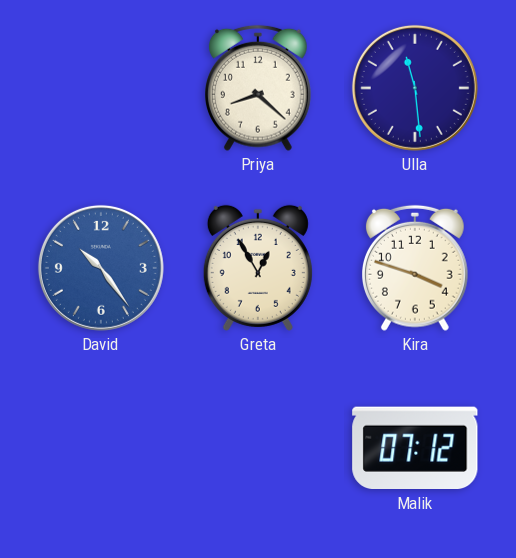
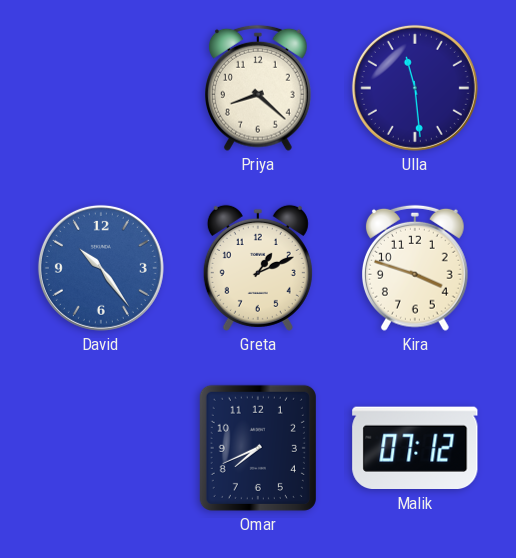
Greta: 12:55 -> 1:11
Omar: none -> 7:41
